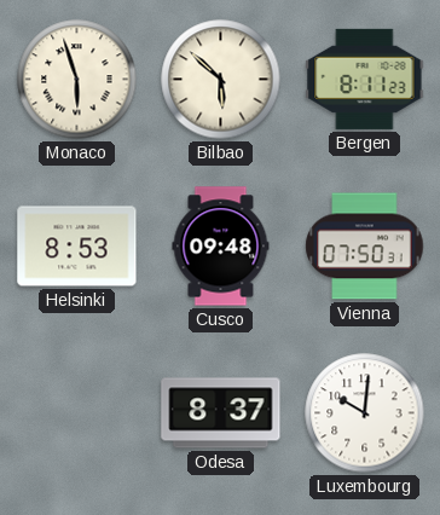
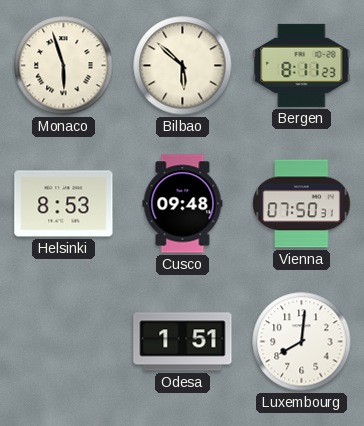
Odesa: 8:37 -> 1:51
Luxembourg: 10:01 -> 8:01
